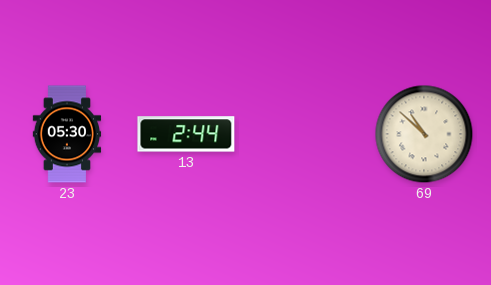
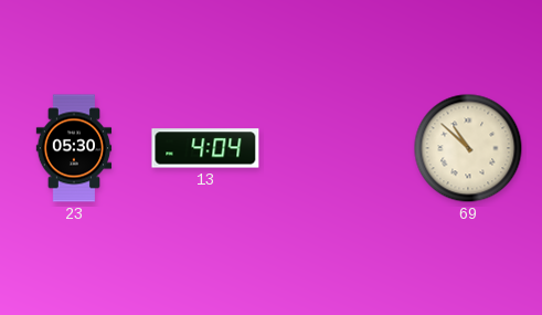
13: 2:44 -> 4:04
